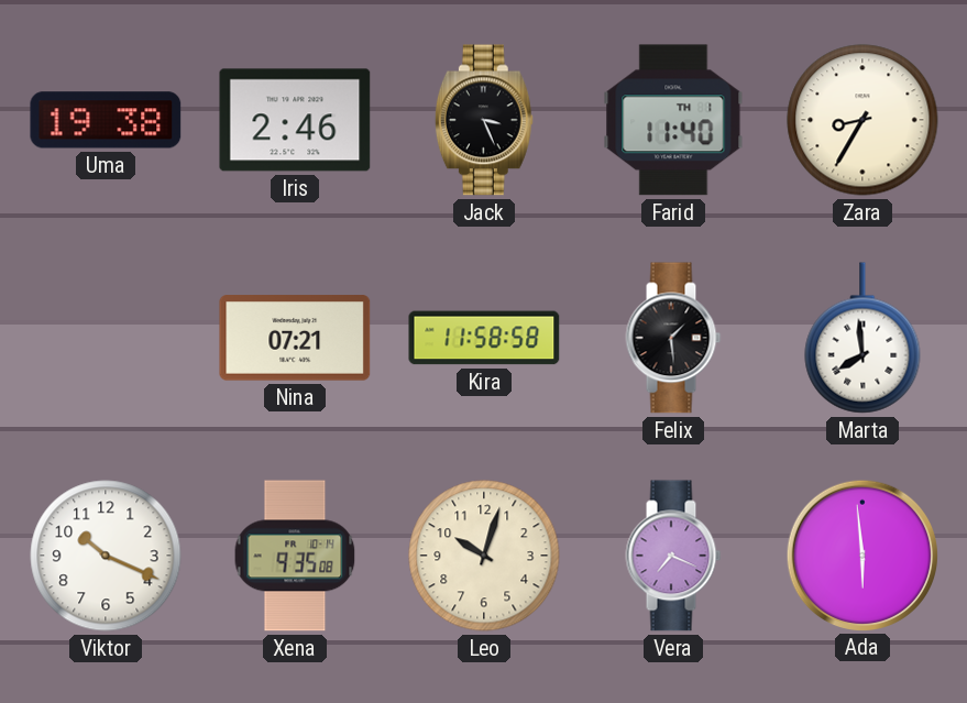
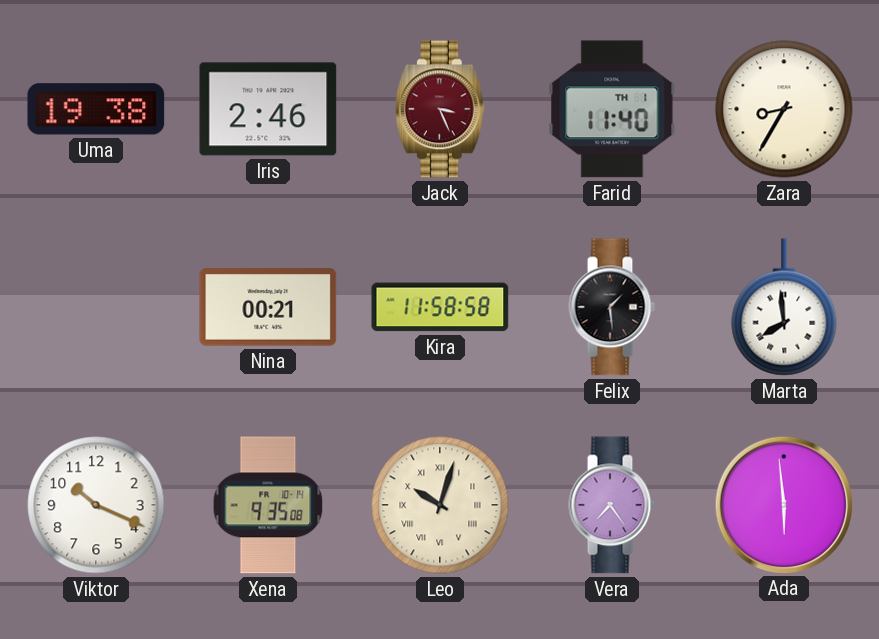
Jack dial: black -> burgundy
Nina: 07:21 -> 00:21
Leo numerals: Arabic -> Roman
Vera: 7:19 -> 7:24
